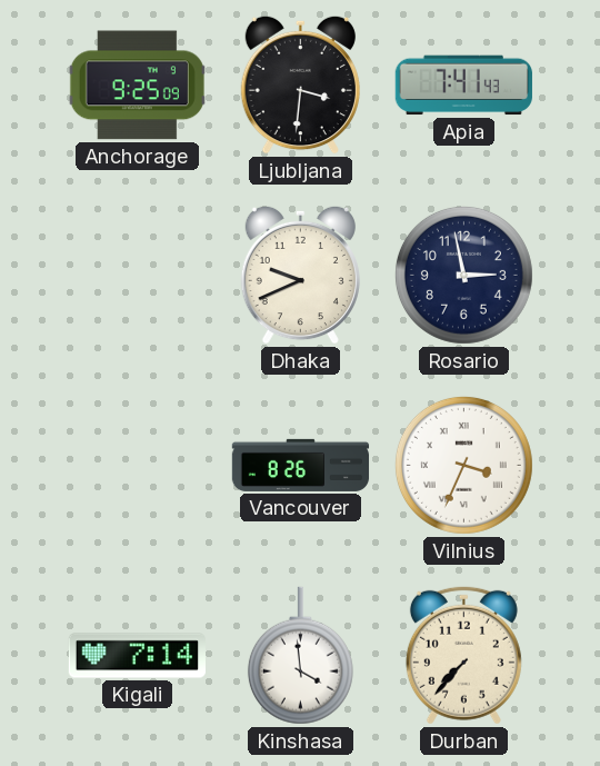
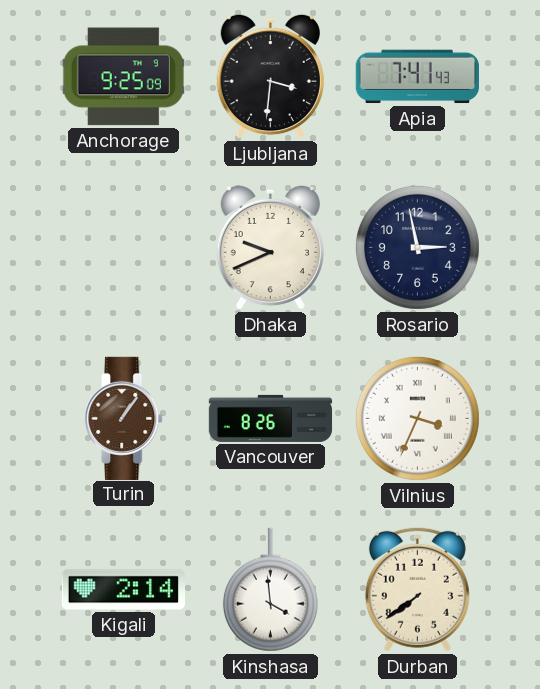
Turin: none -> 1:06
Kigali: 7:14 -> 2:14
Durban: 7:37 -> 7:39
